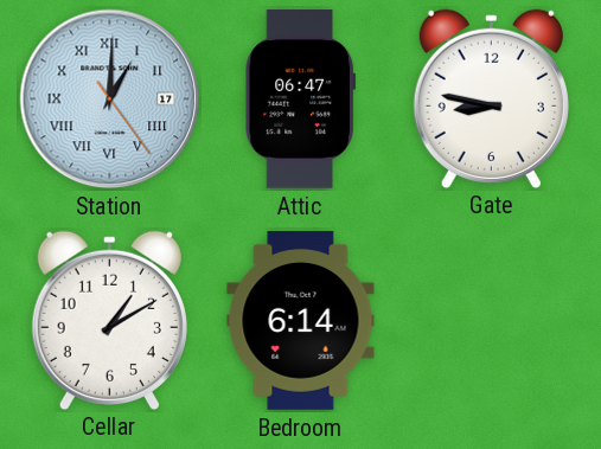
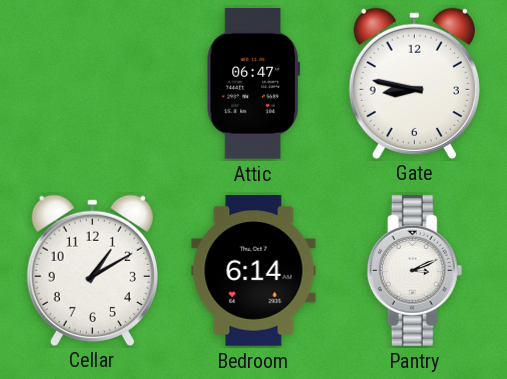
Station: 1:00 -> none
Pantry: none -> 3:11
